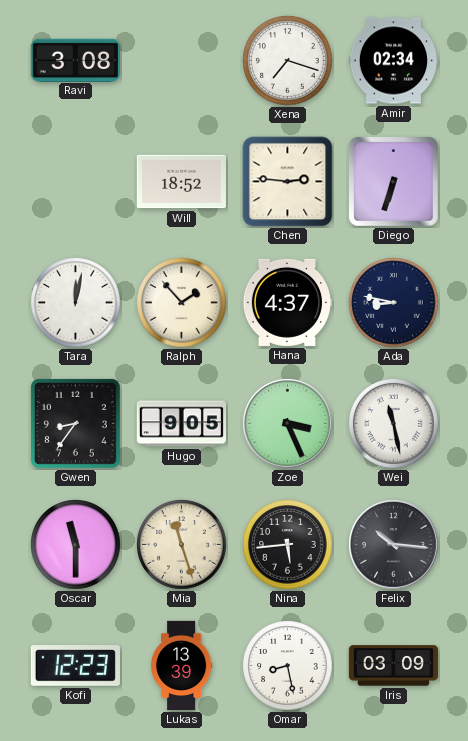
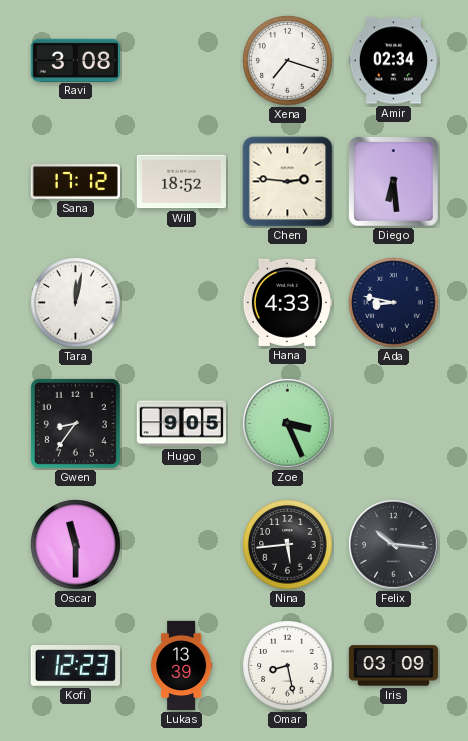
Sana: none -> 17:12
Diego: 6:33 -> 6:29
Ralph: 1:53 -> none
Hana: 4:37 -> 4:33
Wei: 11:28 -> none
Mia: 11:27 -> none
